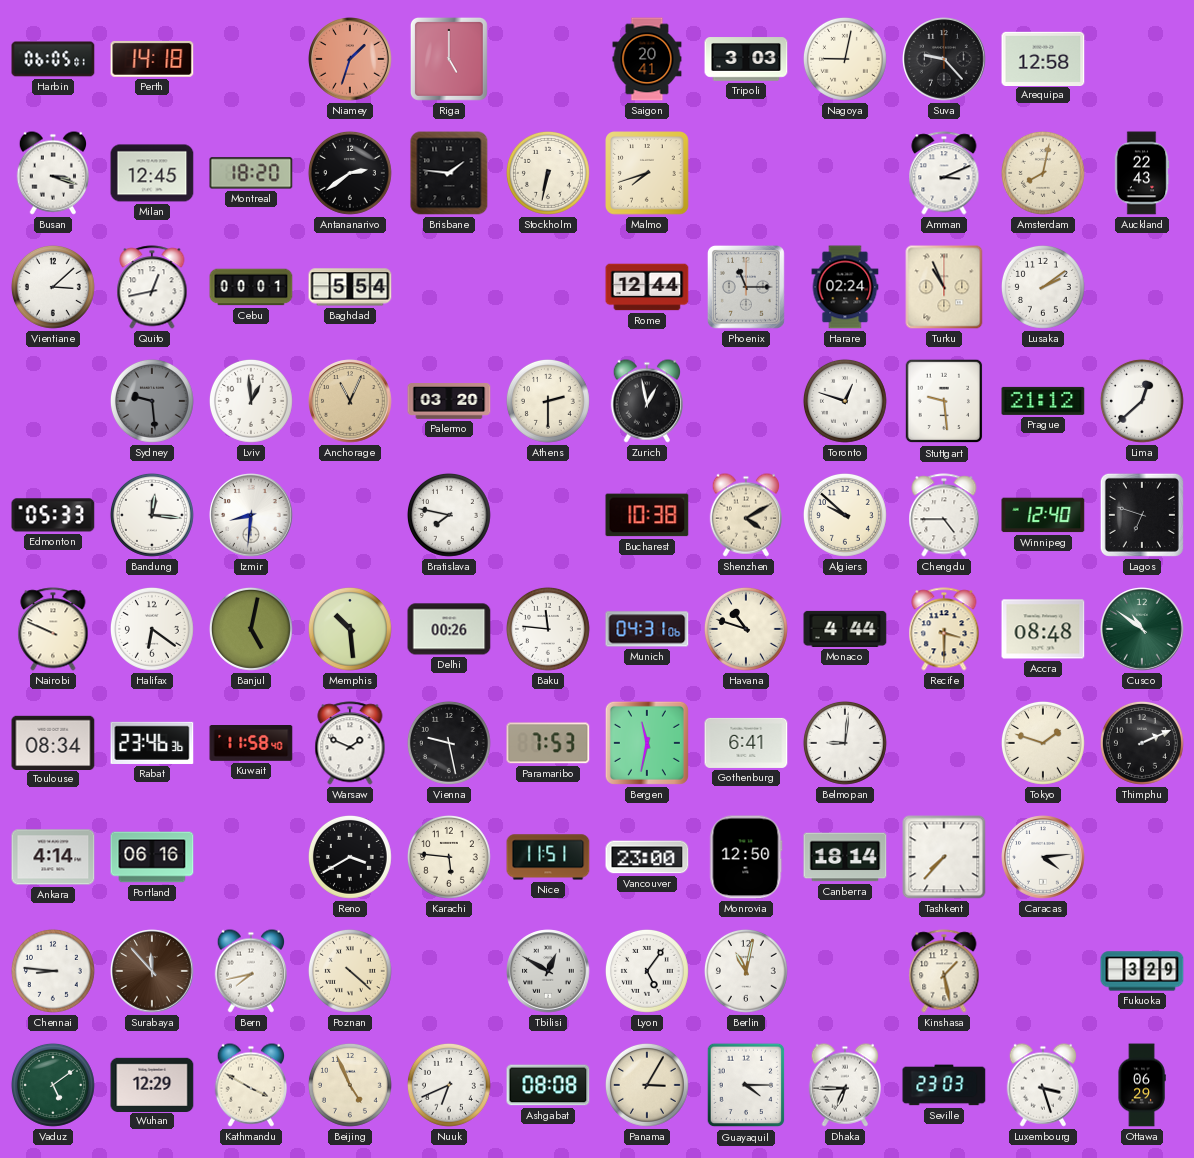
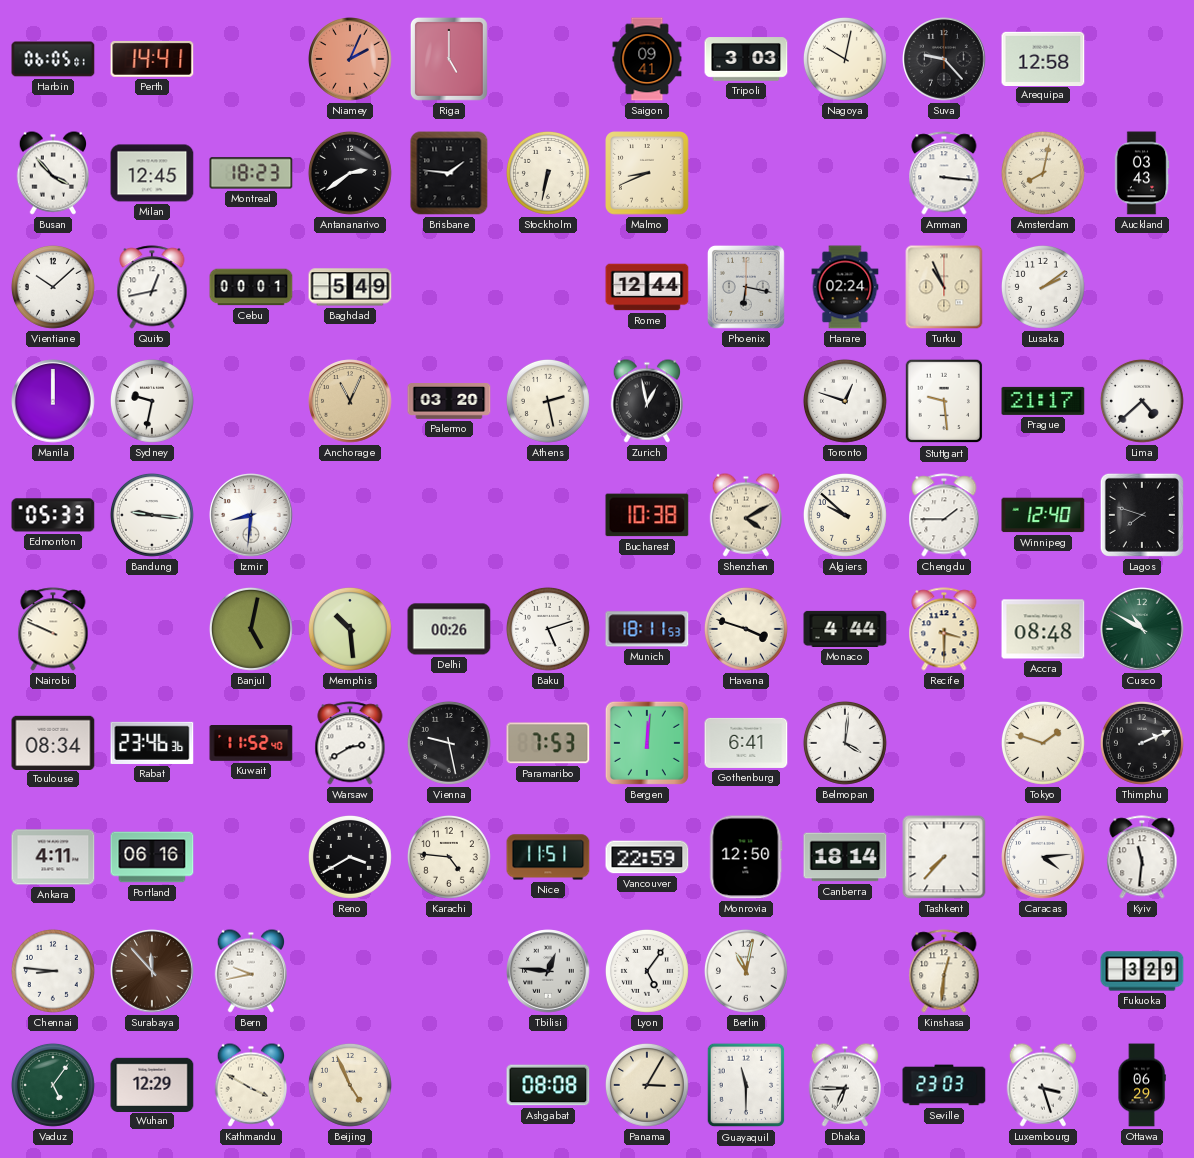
Perth: 14:18 -> 14:41
Niamey: 1:33 -> 2:04
Saigon: 20:41 -> 09:41
Nagoya: 9:02 -> 10:02
Busan: 3:18 -> 3:53
Montreal: 18:20 -> 18:23
Malmo: 7:42 -> 8:41
Amman: 3:11 -> 3:16
Auckland: 22:43 -> 03:43
Vientiane: 3:08 -> 10:08
Baghdad: 5:54 -> 5:49
Phoenix: 11:15 -> 6:17
Manila: none -> 12:00
Sydney: 9:29 -> 9:32
Sydney dial: grey -> white
Lviv: 12:59 -> none
Athens: 2:30 -> 2:28
Prague: 21:12 -> 21:17
Lima: 12:38 -> 4:38
Bandung: 12:16 -> 9:16
Bratislava: 7:47 -> none
Chengdu: 4:45 -> 1:45
Lagos: 6:48 -> 7:48
Halifax: 6:21 -> none
Baku: 11:46 -> 5:12
Munich: 04:31 -> 18:11
Havana: 10:48 -> 3:48
Cusco: 10:51 -> 10:50
Kuwait: 11:58 -> 11:52
Warsaw: 1:49 -> 2:40
Bergen: 11:32 -> 12:01
Belmopan: 9:01 -> 4:01
Ankara: 4:14 -> 4:11
Karachi: 5:46 -> 4:46
Vancouver: 23:00 -> 22:59
Kyiv: none -> 11:31
Bern: 7:43 -> 9:43
Poznan: 4:22 -> none
Tbilisi: 12:50 -> 12:46
Kinshasa: 1:28 -> 12:31
Vaduz: 5:09 -> 5:06
Nuuk: 6:41 -> none
Guayaquil: 4:15 -> 11:30
